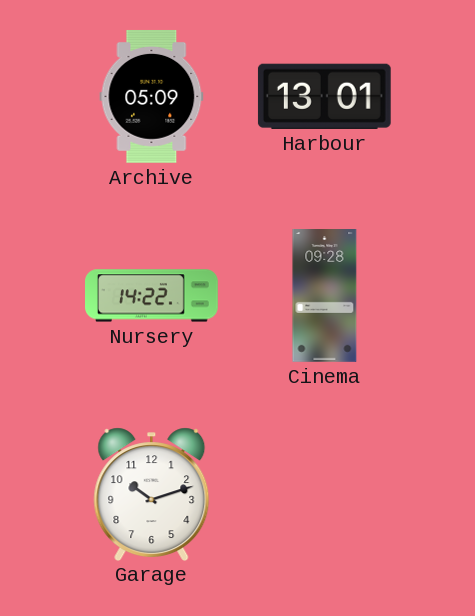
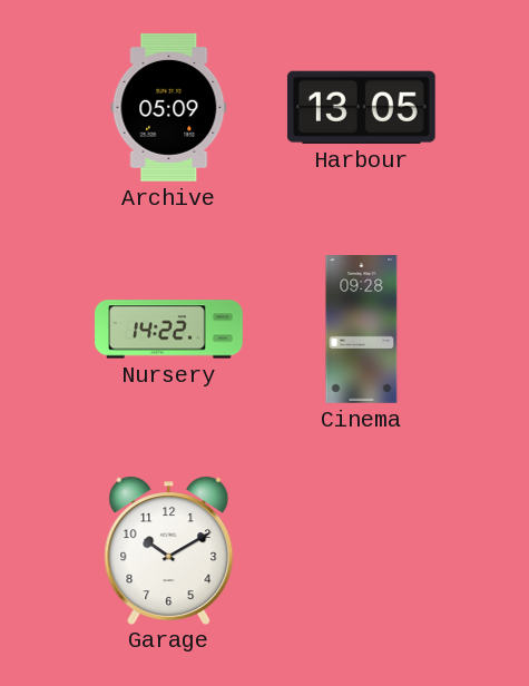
Harbour: 13:01 -> 13:05
Garage: 10:12 -> 10:10
